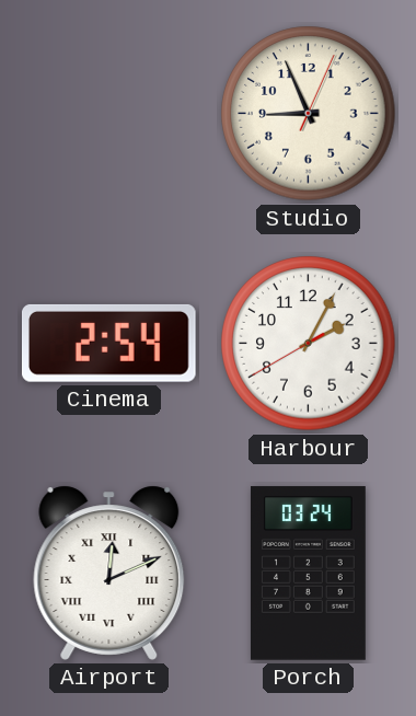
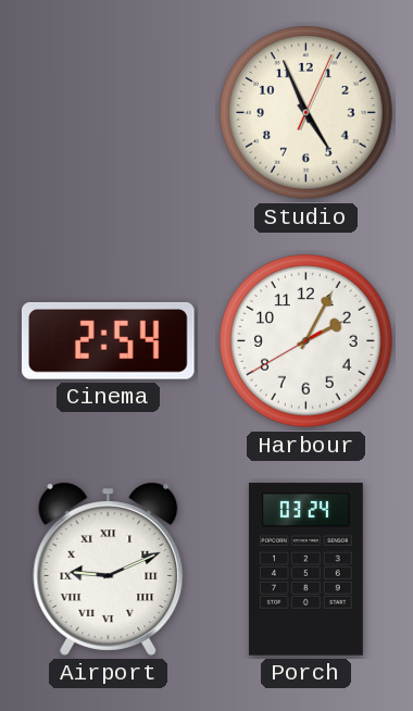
Studio: 8:56 -> 4:56
Airport: 12:11 -> 9:11
